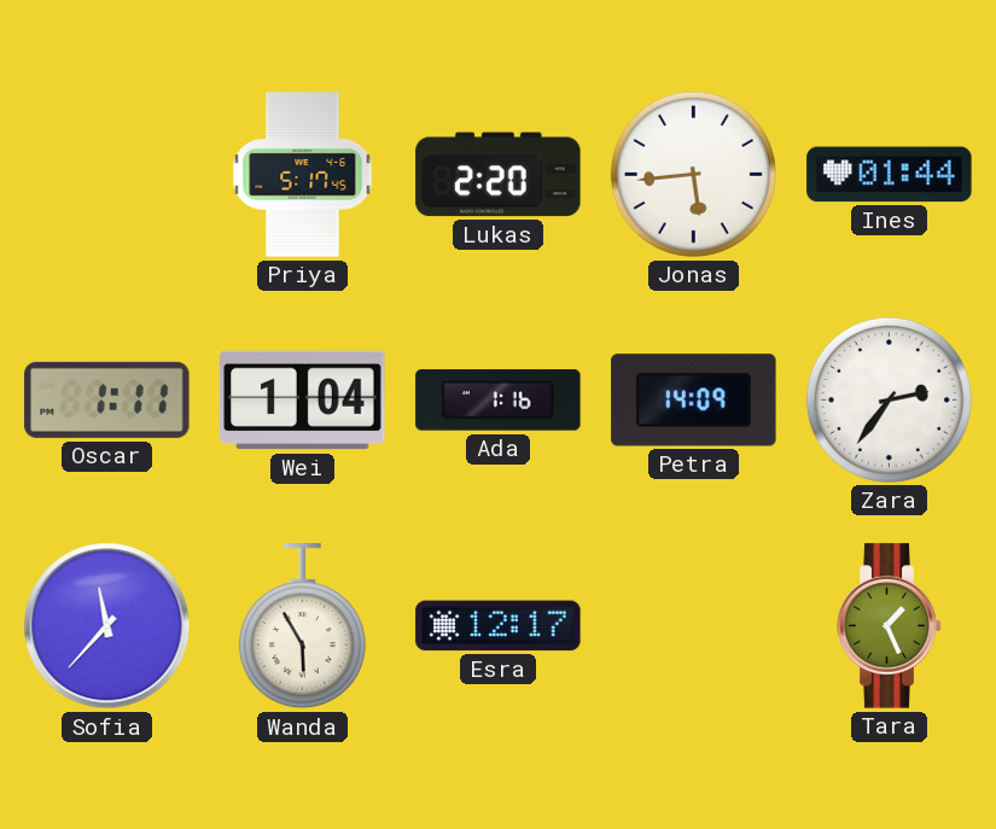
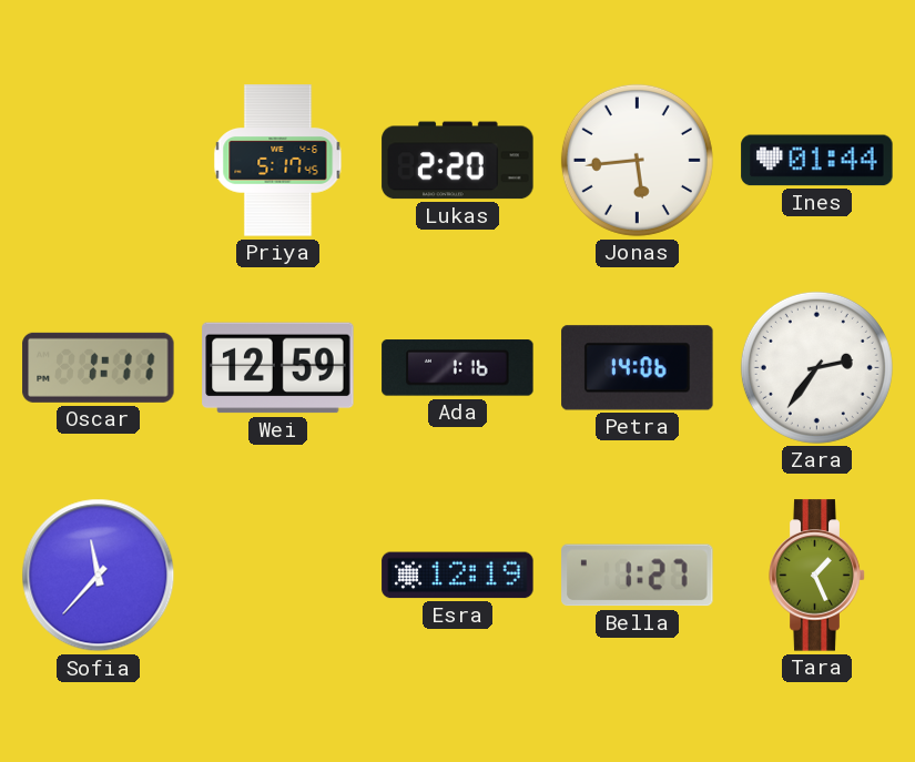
Wei: 1:04 -> 12:59
Petra: 14:09 -> 14:06
Wanda: 5:55 -> none
Esra: 12:17 -> 12:19
Bella: none -> 1:27
